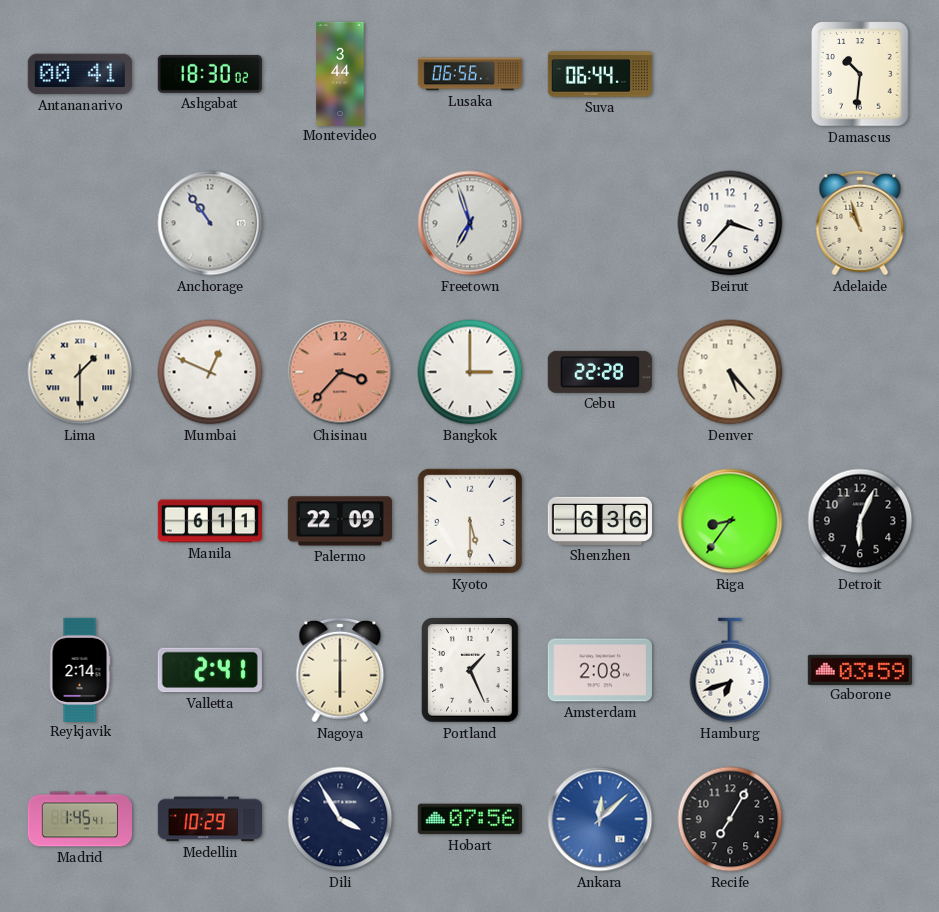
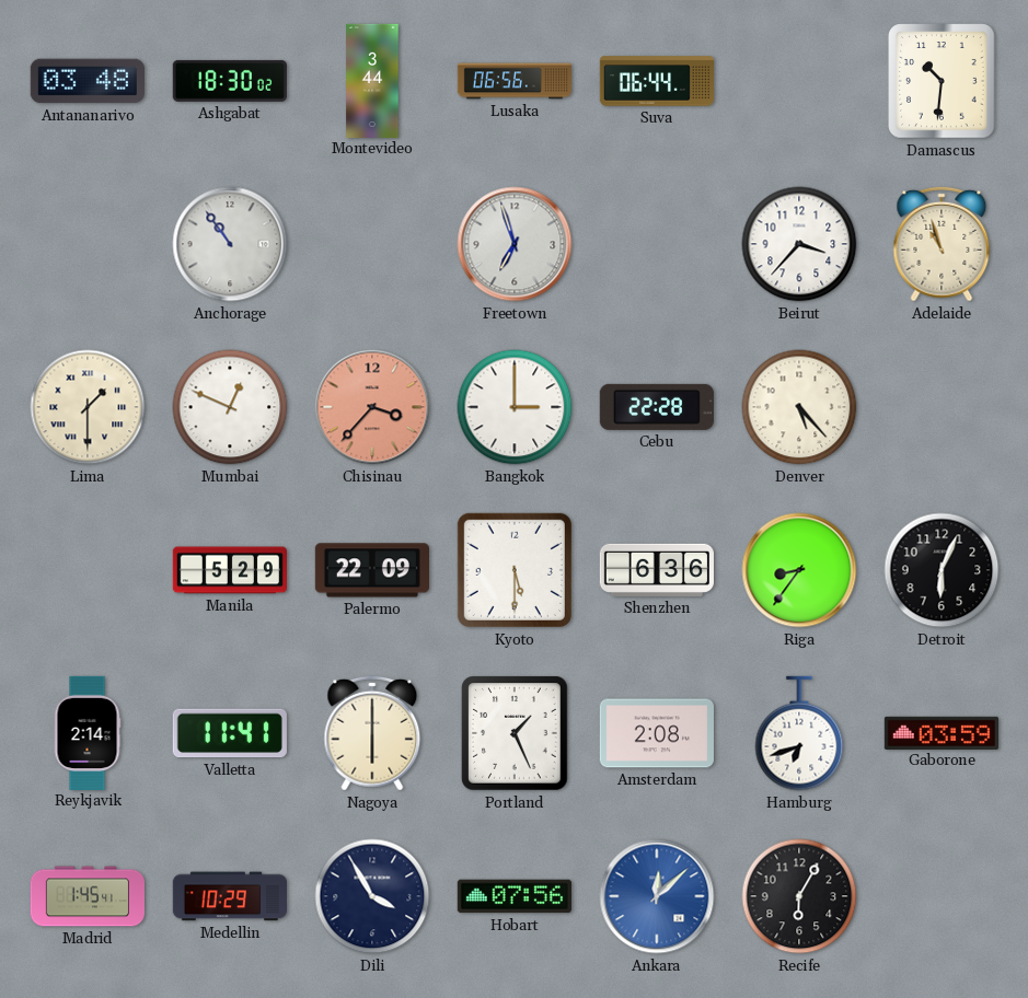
Antananarivo: 00:41 -> 03:48
Manila: 6:11 -> 5:29
Valletta: 2:41 -> 11:41
Recife: 7:05 -> 6:05
